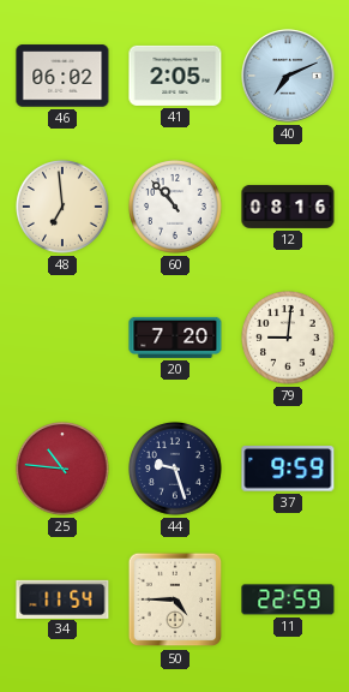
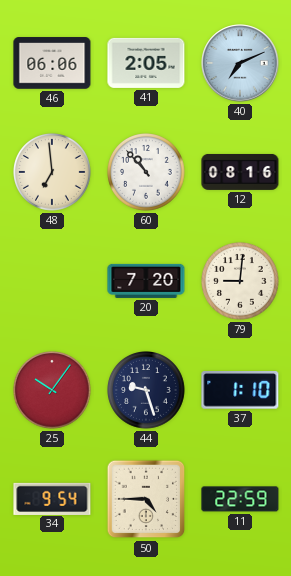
46: 06:02 -> 06:06
25: 10:46 -> 10:06
37: 9:59 -> 1:10
34: 11:54 -> 9:54
